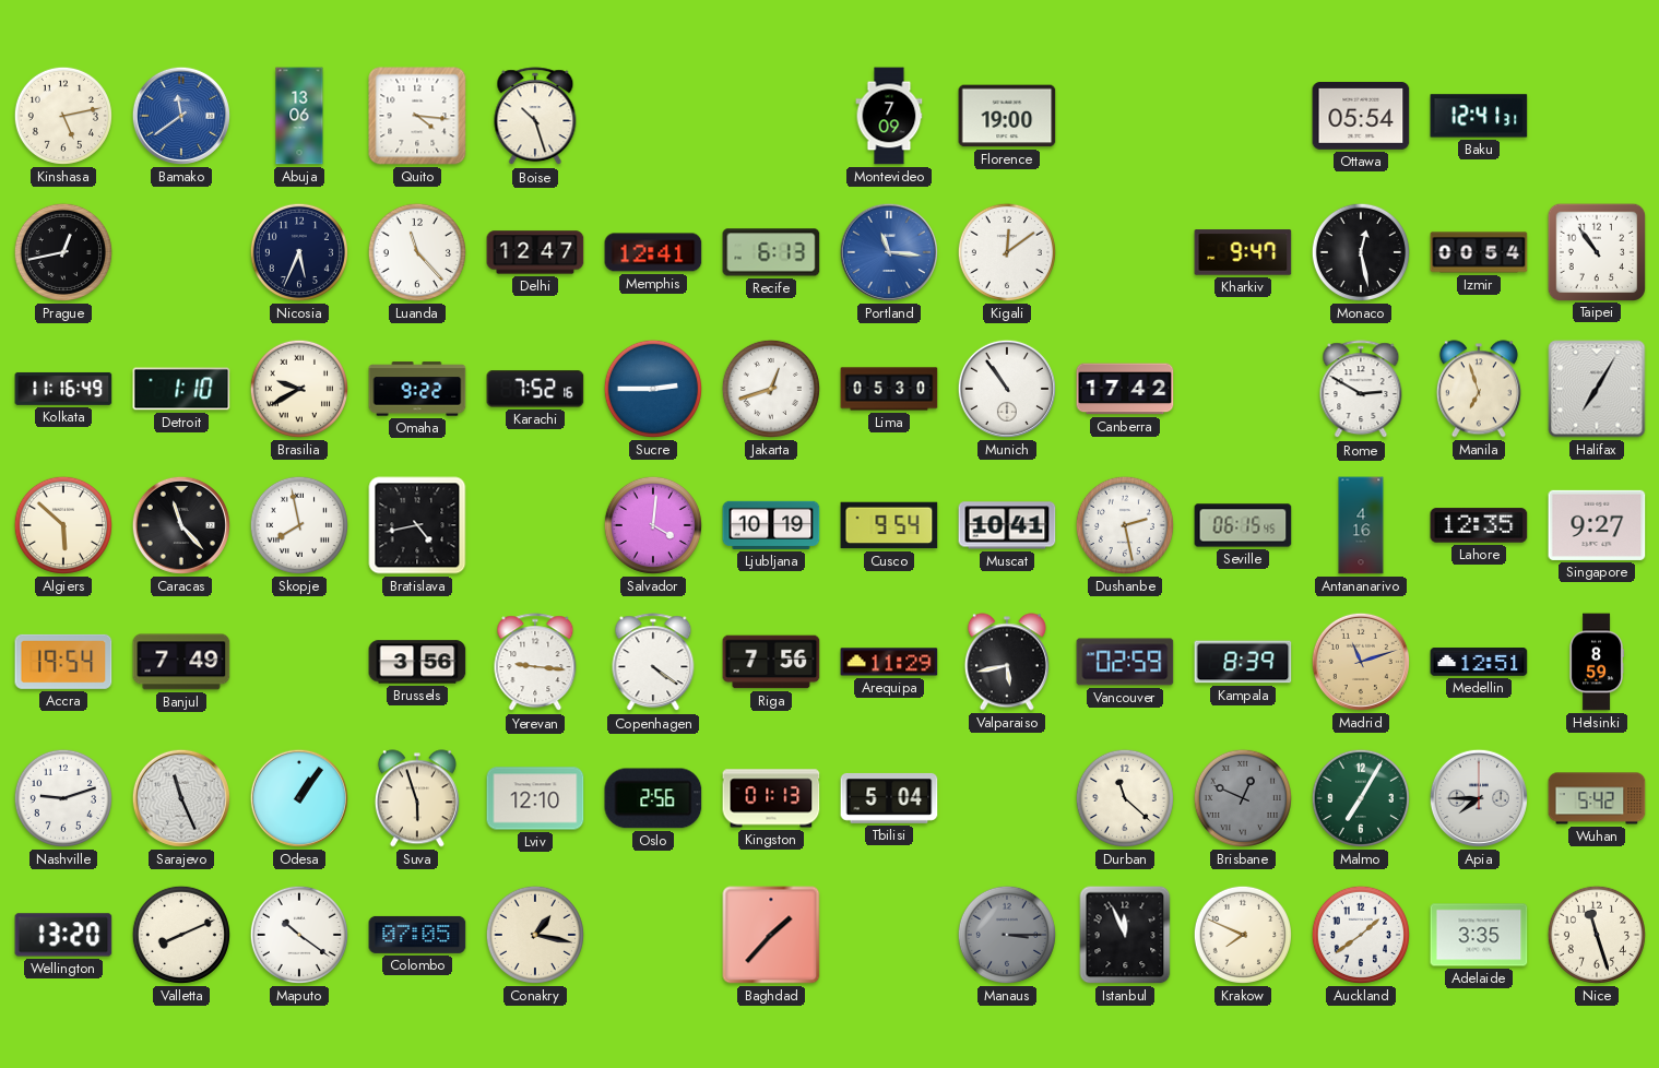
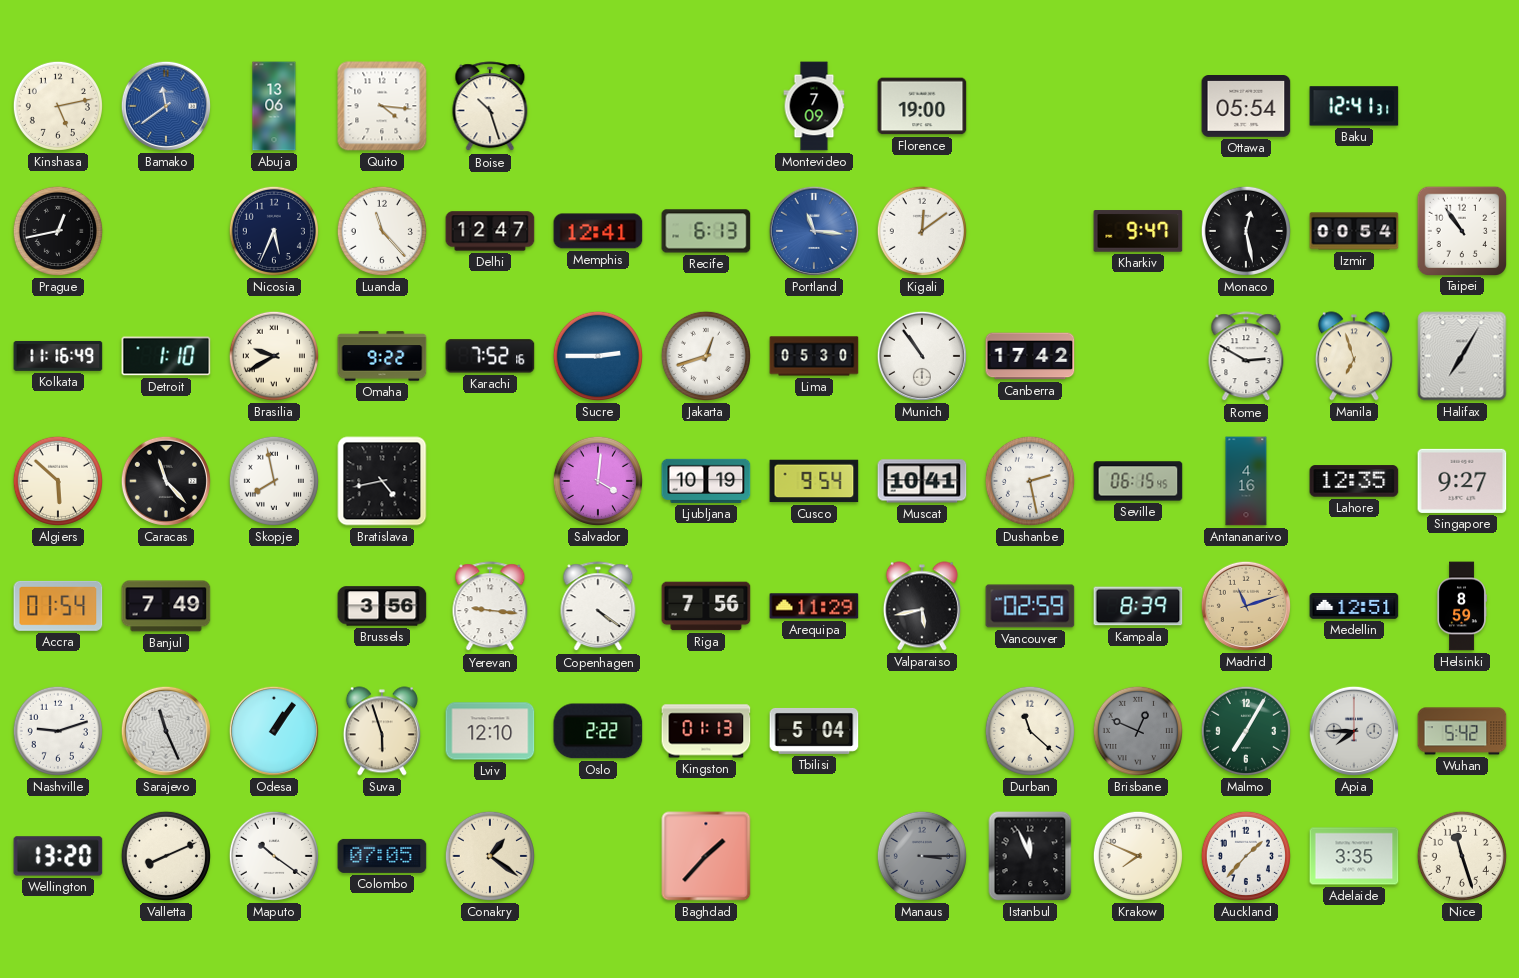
Accra: 19:54 -> 01:54
Oslo: 2:56 -> 2:22
Conakry: 1:17 -> 1:21
Auckland: 1:39 -> 1:37
